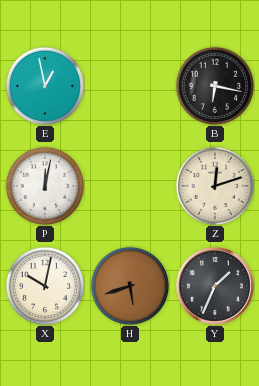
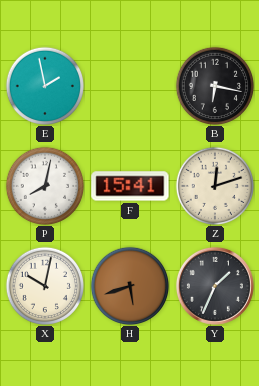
E: 12:58 -> 1:58
P: 12:02 -> 8:02
F: none -> 15:41
